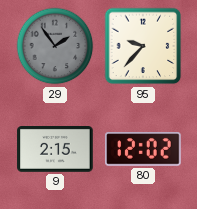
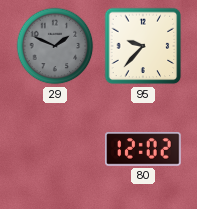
29: 1:54 -> 1:49
9: 2:15 -> none
